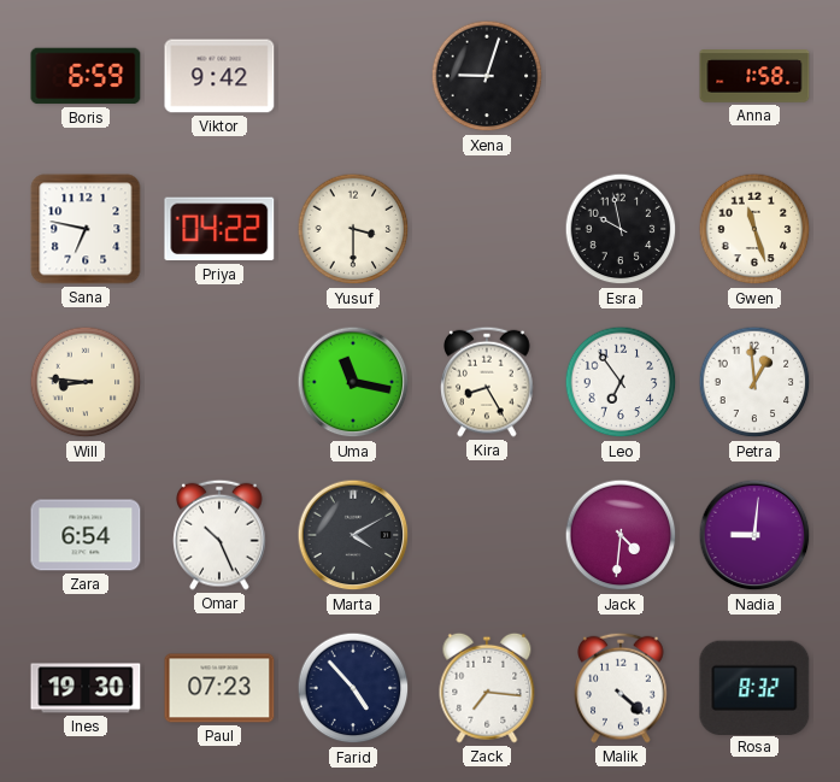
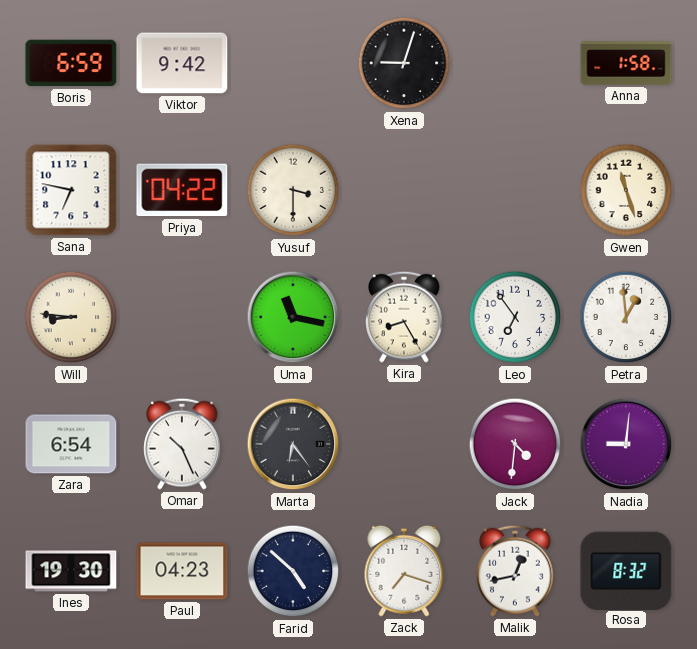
Esra: 9:58 -> none
Marta: 4:10 -> 6:24
Paul: 07:23 -> 04:23
Farid: 4:53 -> 4:52
Zack: 7:16 -> 7:18
Malik: 4:22 -> 12:43
